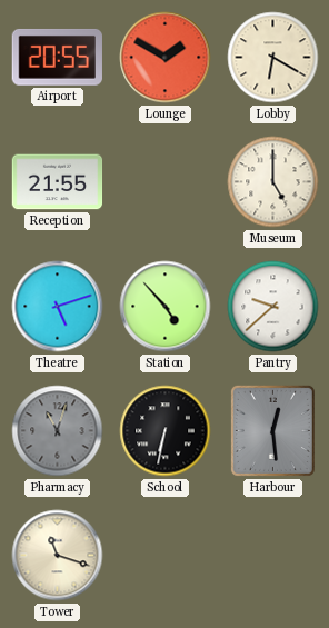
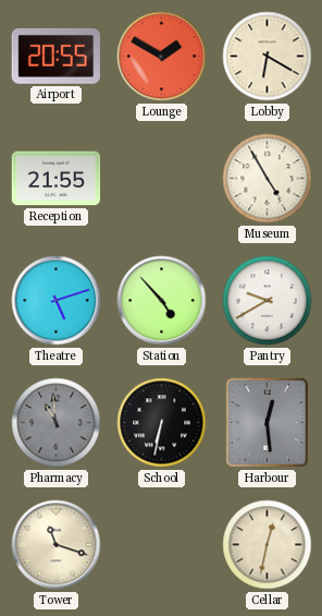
Museum: 5:00 -> 4:55
Pantry: 9:38 -> 9:40
Pharmacy: 11:03 -> 10:59
Cellar: none -> 12:32
